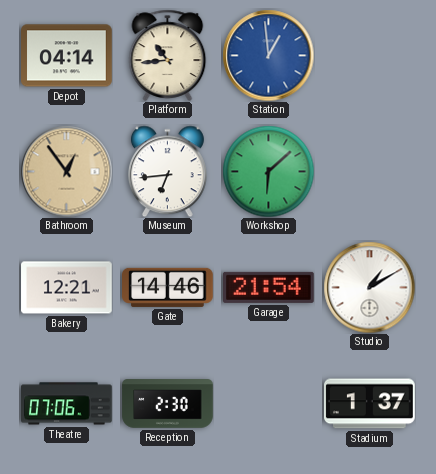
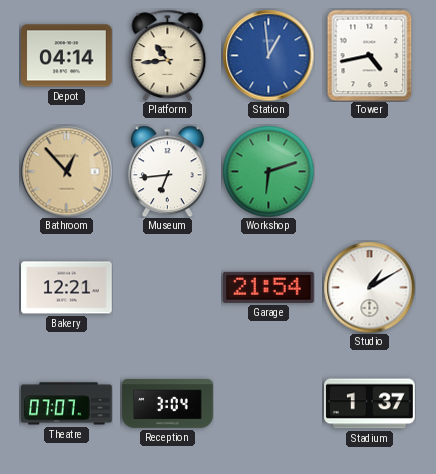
Tower: none -> 4:43
Bathroom: 12:54 -> 12:53
Workshop: 6:08 -> 6:12
Gate: 14:46 -> none
Theatre: 07:06 -> 07:07
Reception: 2:30 -> 3:04
